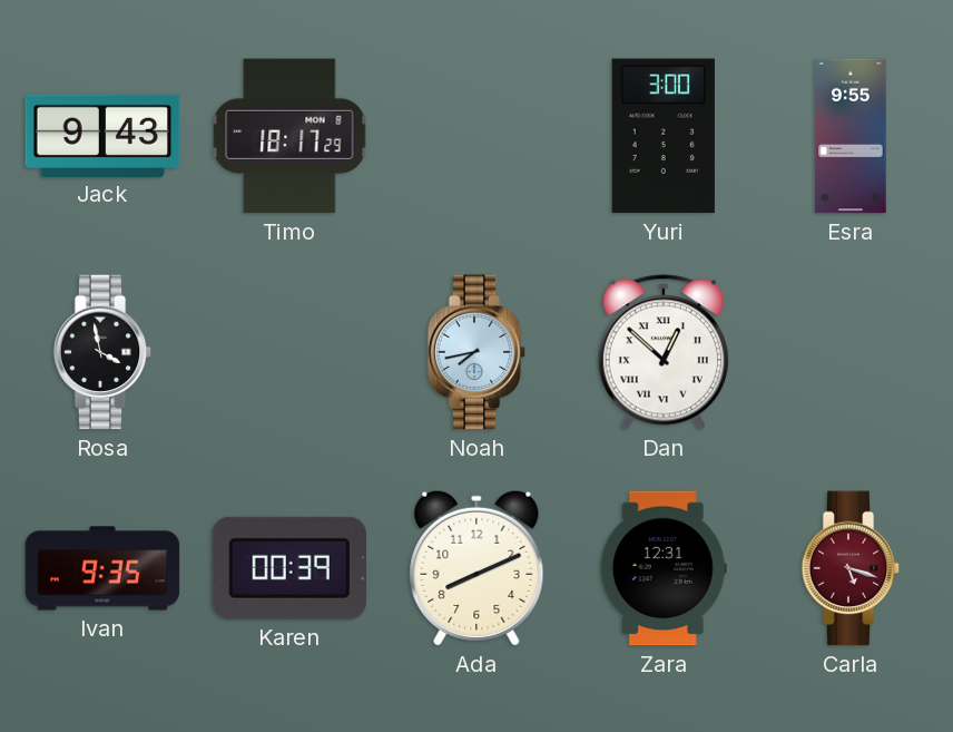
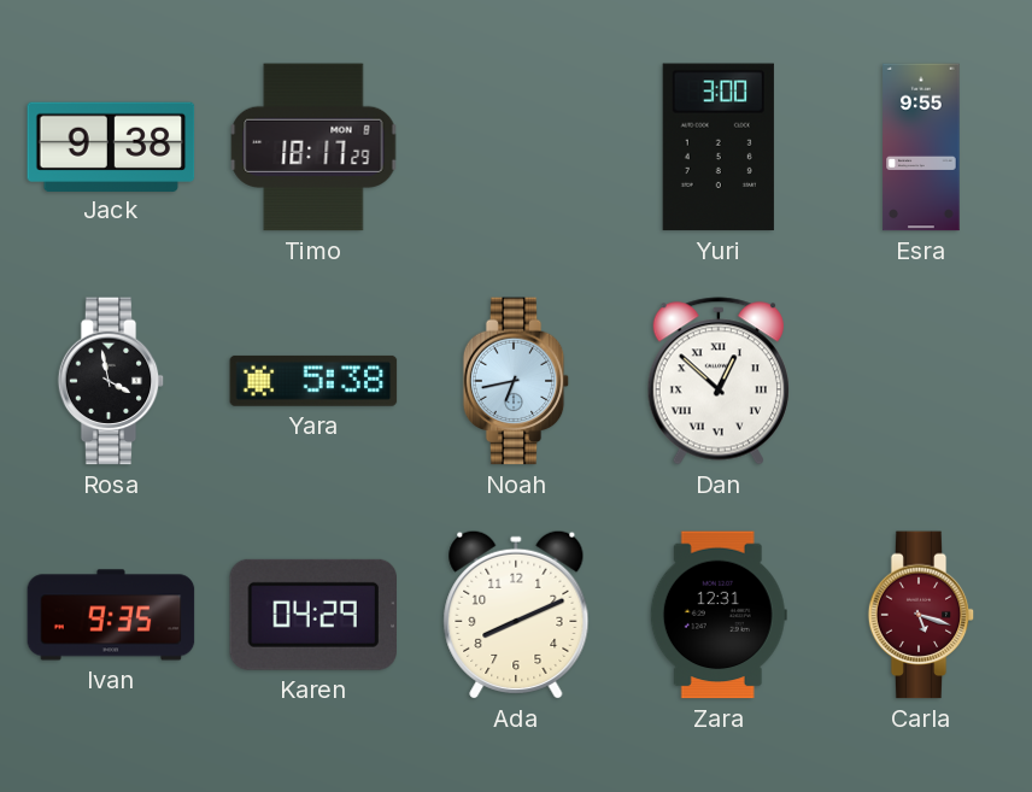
Jack: 9:43 -> 9:38
Yara: none -> 5:38
Noah: 7:43 -> 6:43
Karen: 00:39 -> 04:29
